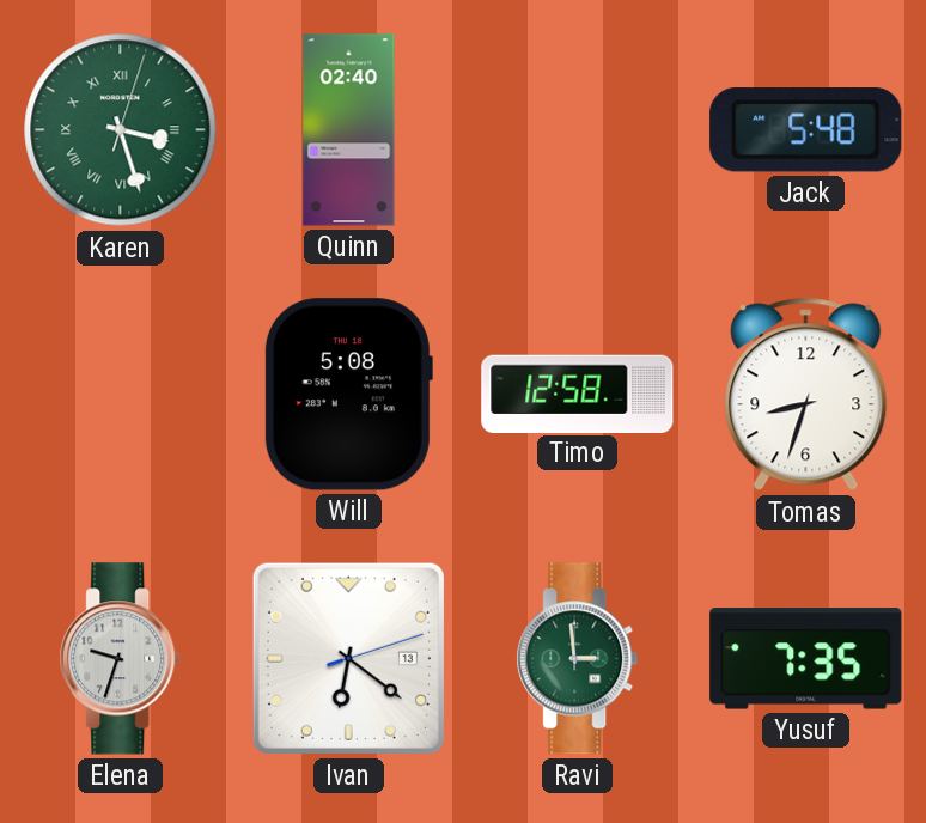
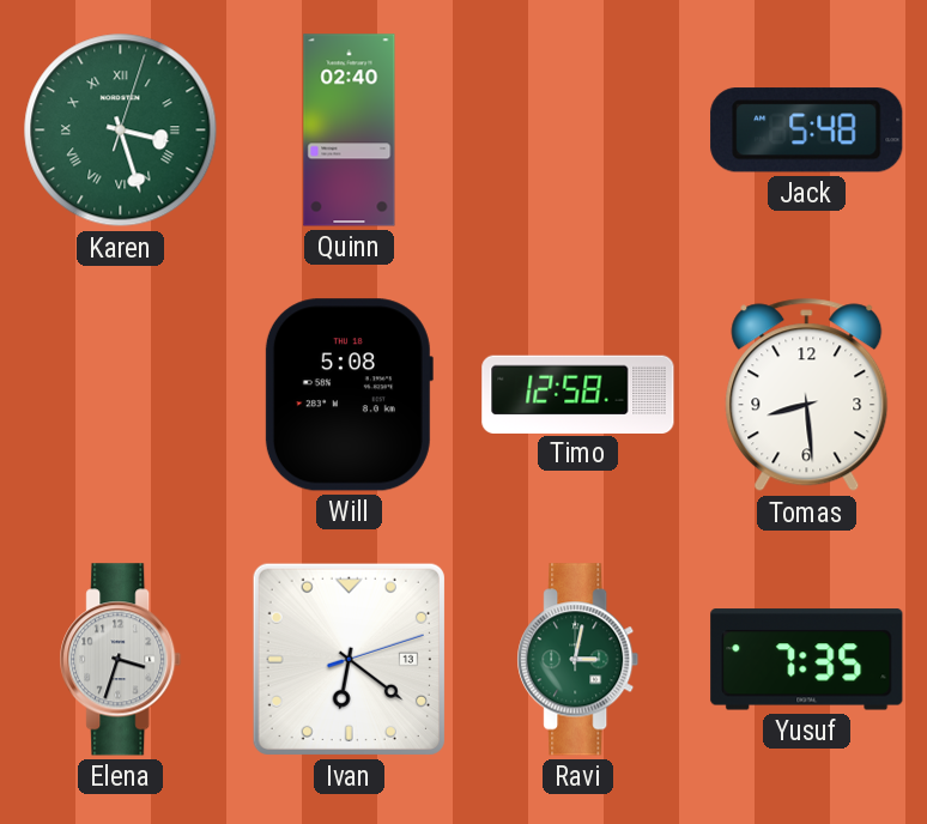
Tomas: 8:33 -> 8:29
Elena: 9:33 -> 3:33
Ravi: 2:59 -> 3:02
